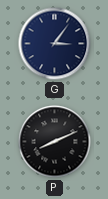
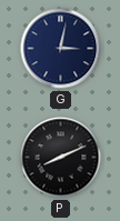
G: 3:06 -> 3:02
